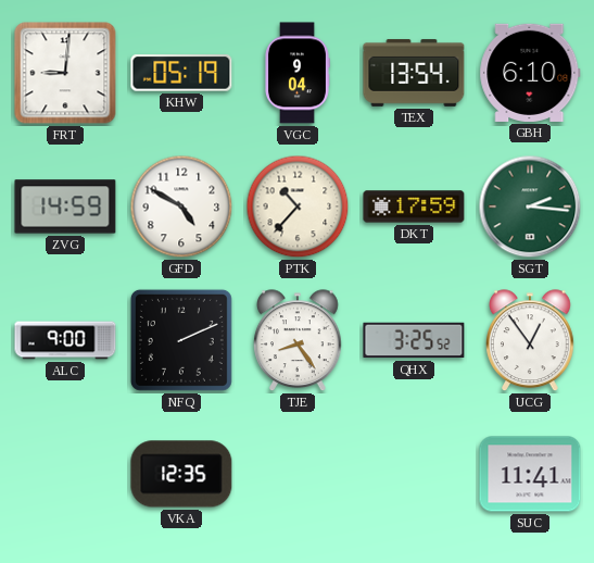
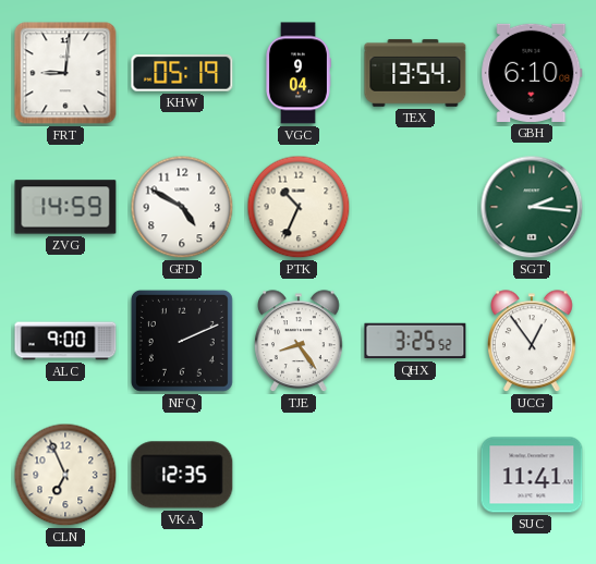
PTK: 10:37 -> 10:34
DKT: 17:59 -> none
CLN: none -> 6:56
